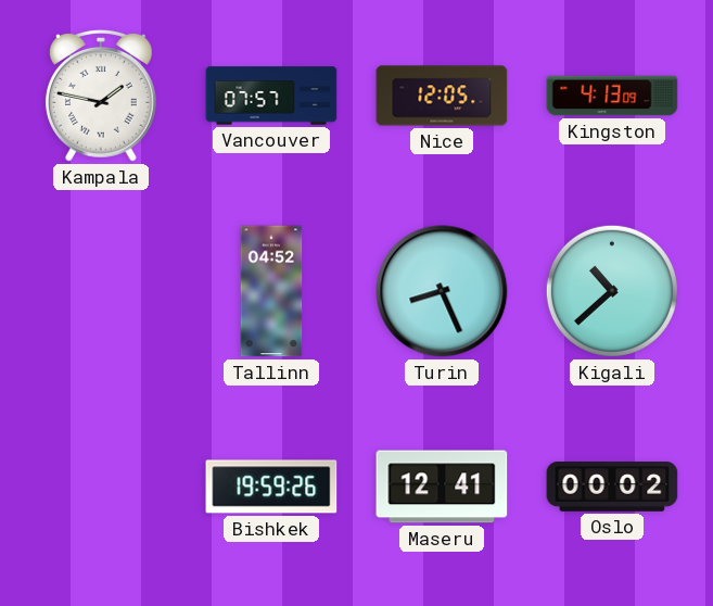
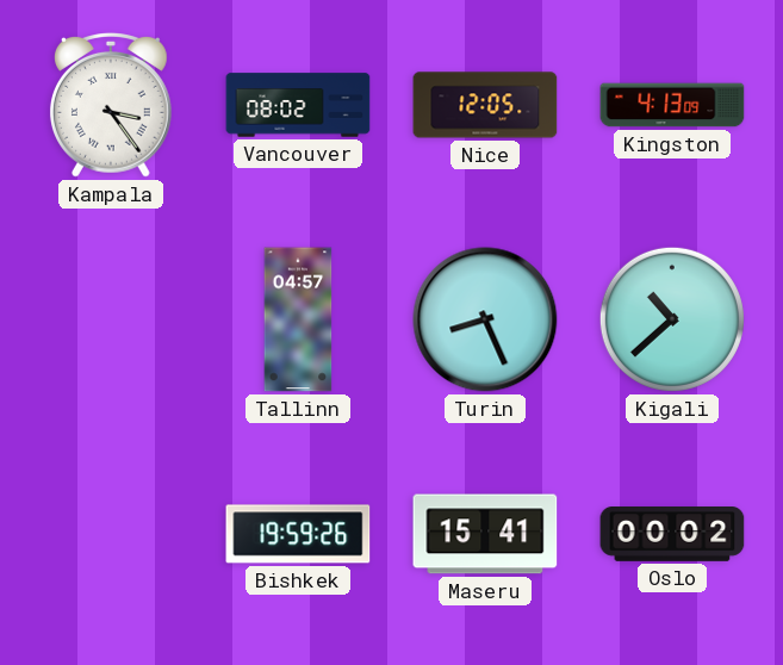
Kampala: 1:47 -> 3:24
Vancouver: 07:57 -> 08:02
Tallinn: 04:52 -> 04:57
Maseru: 12:41 -> 15:41
